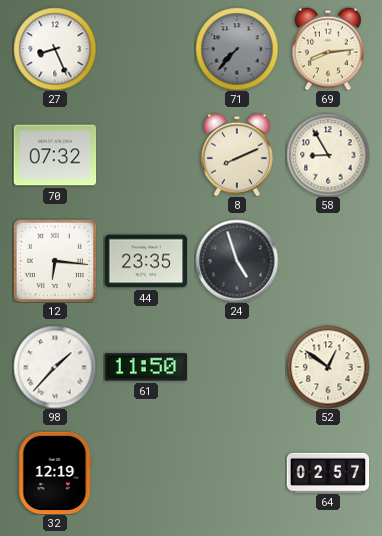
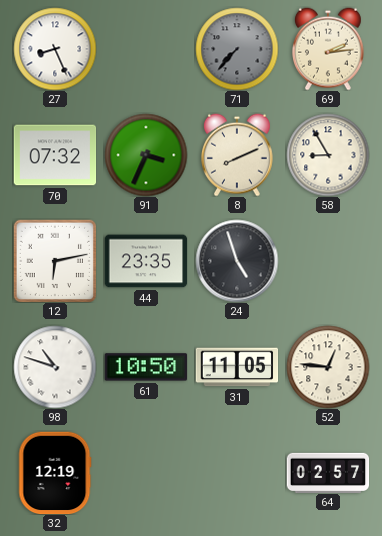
69: 8:14 -> 2:14
91: none -> 3:34
12: 6:16 -> 6:13
98: 1:37 -> 10:48
61: 11:50 -> 10:50
31: none -> 11:05
52: 12:51 -> 12:46
